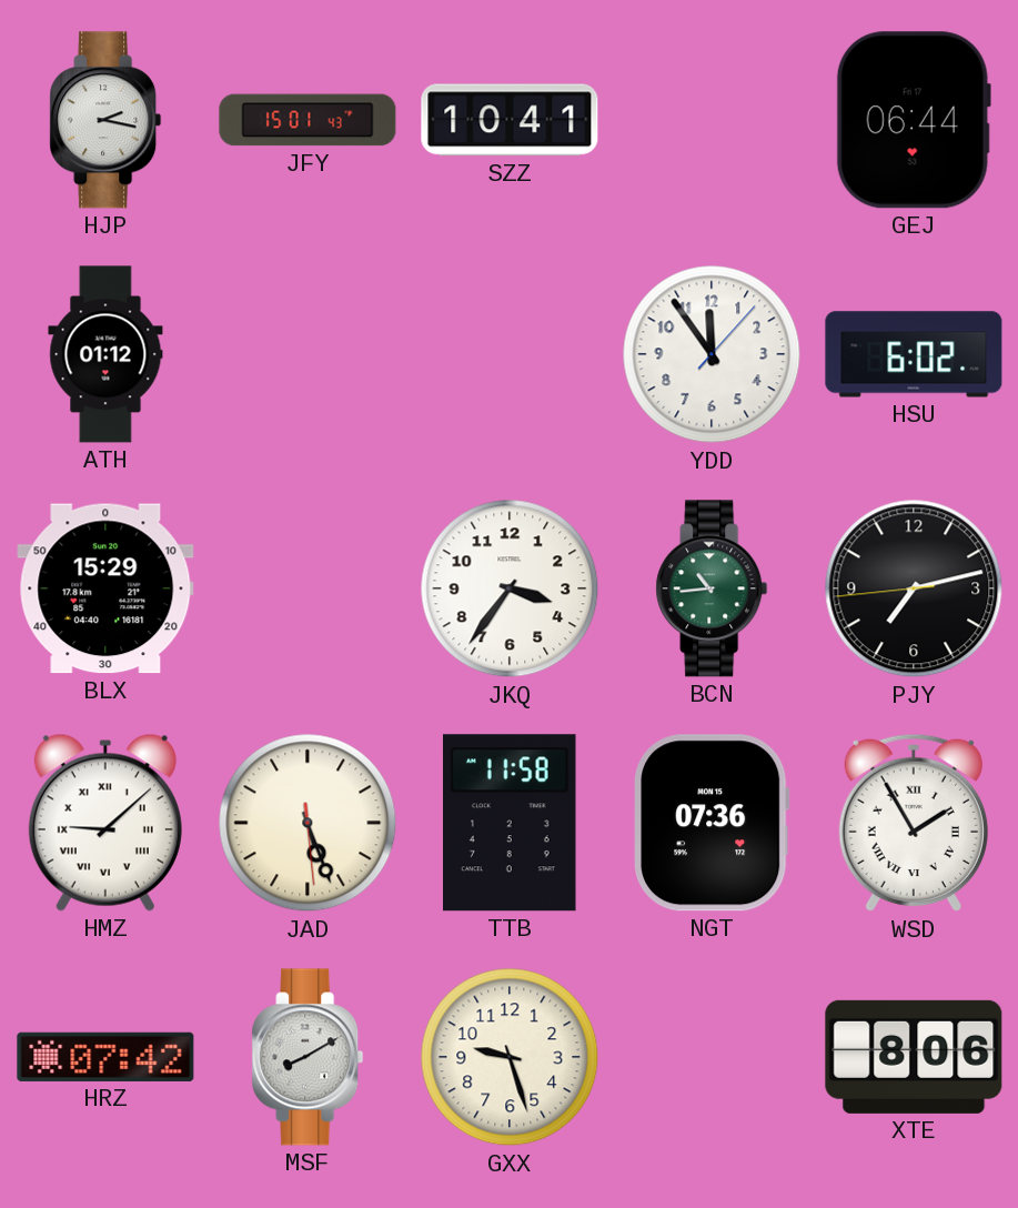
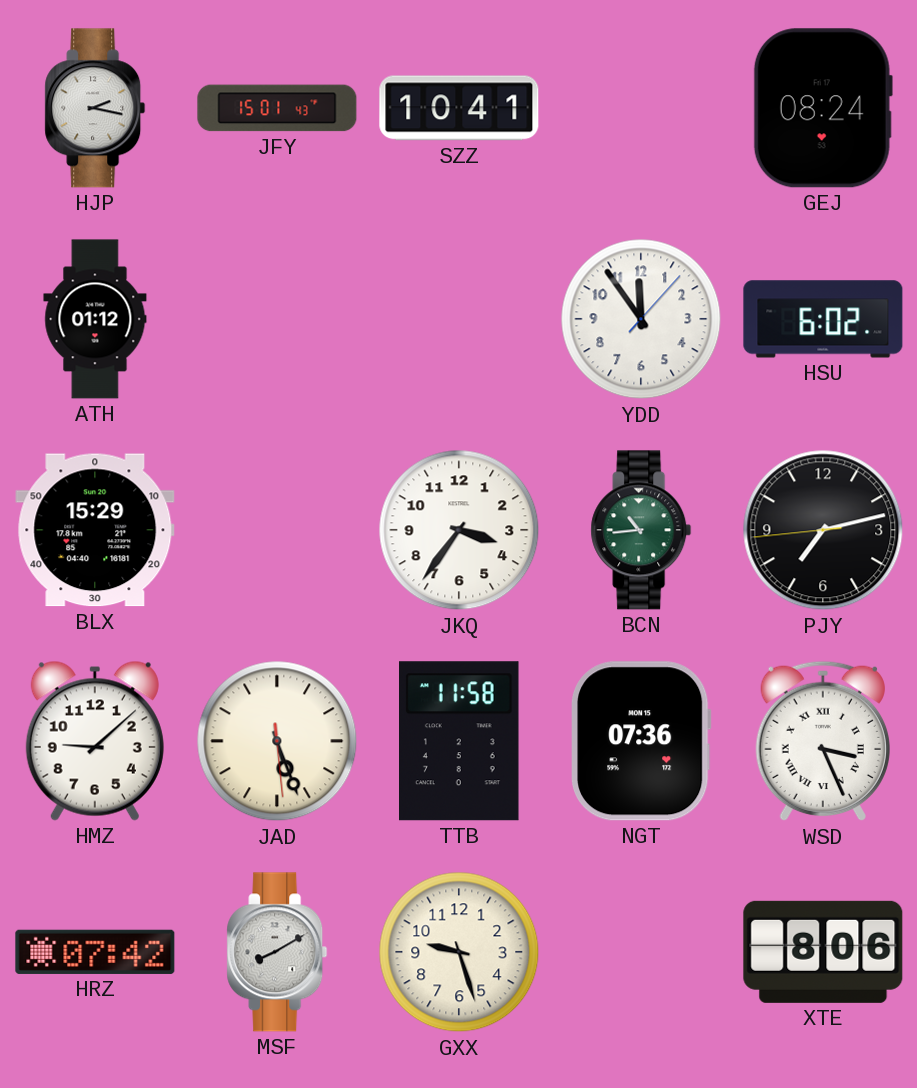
GEJ: 06:44 -> 08:24
HMZ numerals: Roman -> Arabic
WSD: 1:55 -> 3:26
